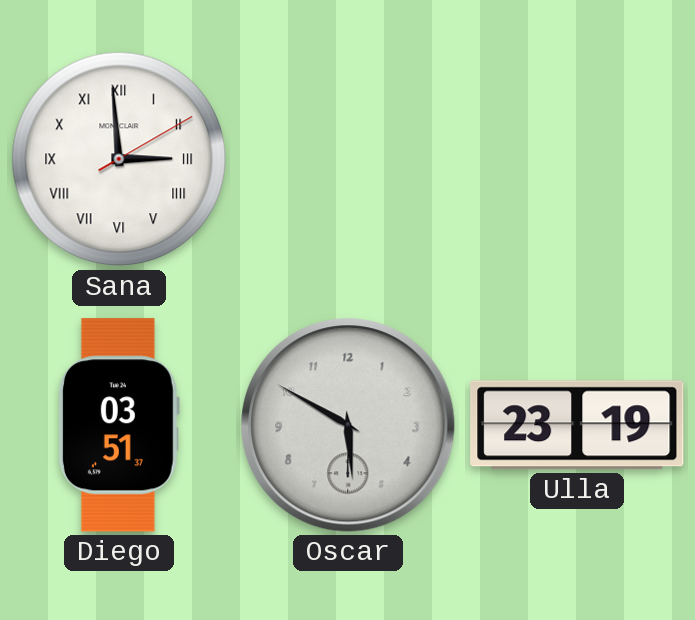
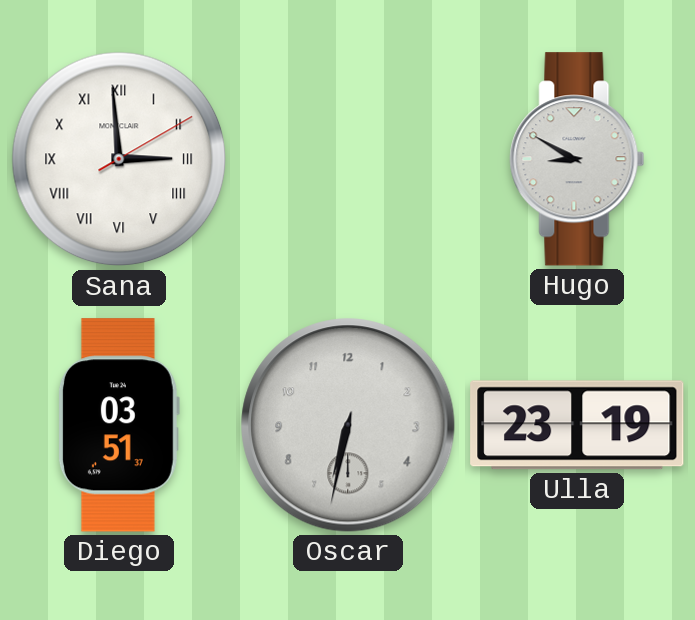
Hugo: none -> 8:50
Oscar: 5:50 -> 6:32
